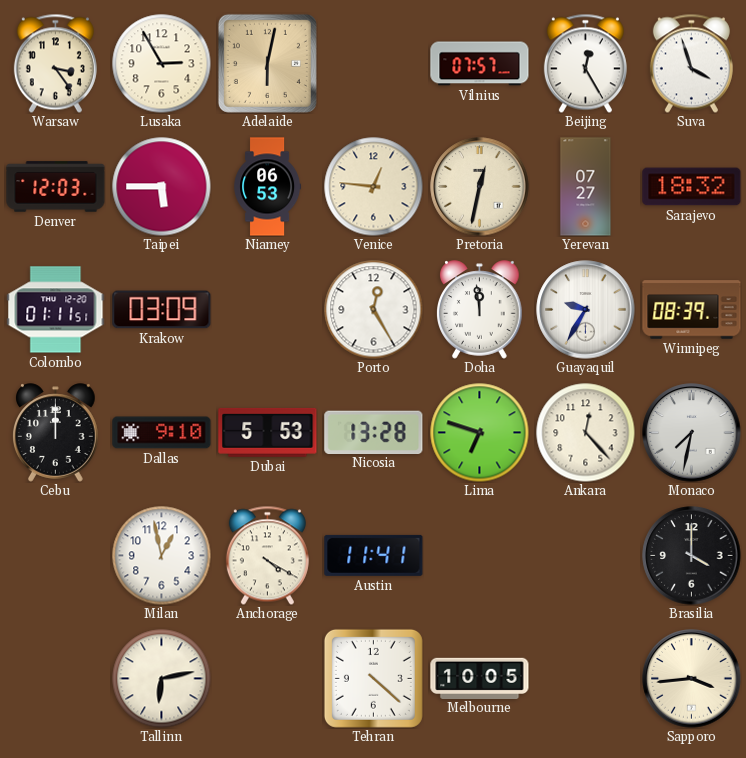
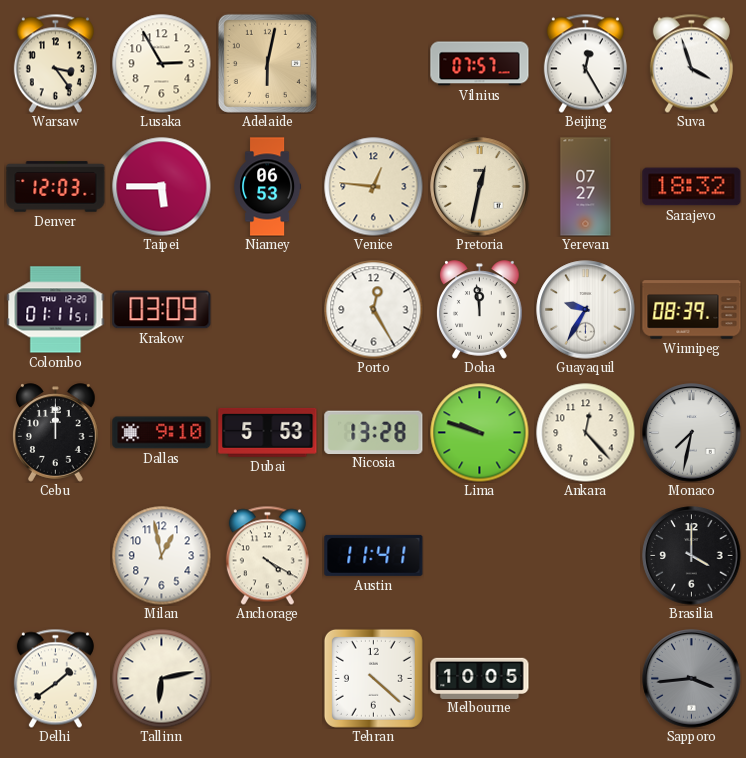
Lima: 6:48 -> 9:48
Delhi: none -> 1:39
Sapporo dial: cream -> grey
